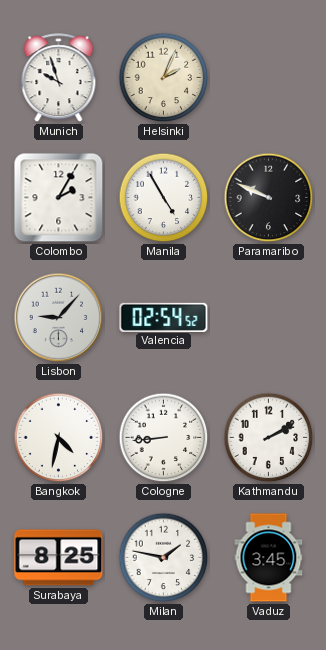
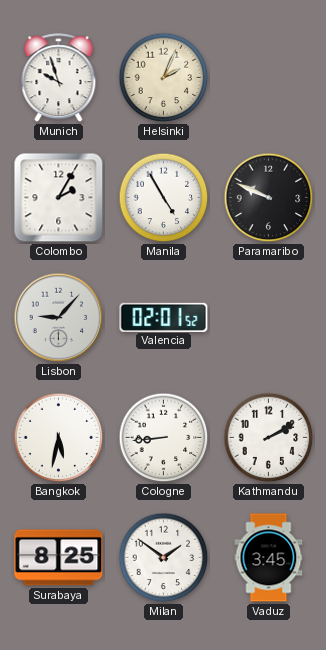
Valencia: 02:54 -> 02:01
Bangkok: 4:32 -> 5:32
Milan: 1:47 -> 1:51
